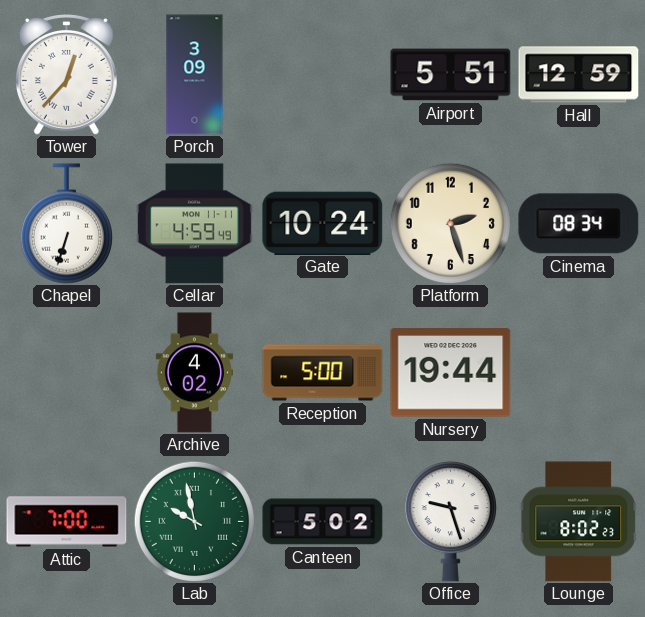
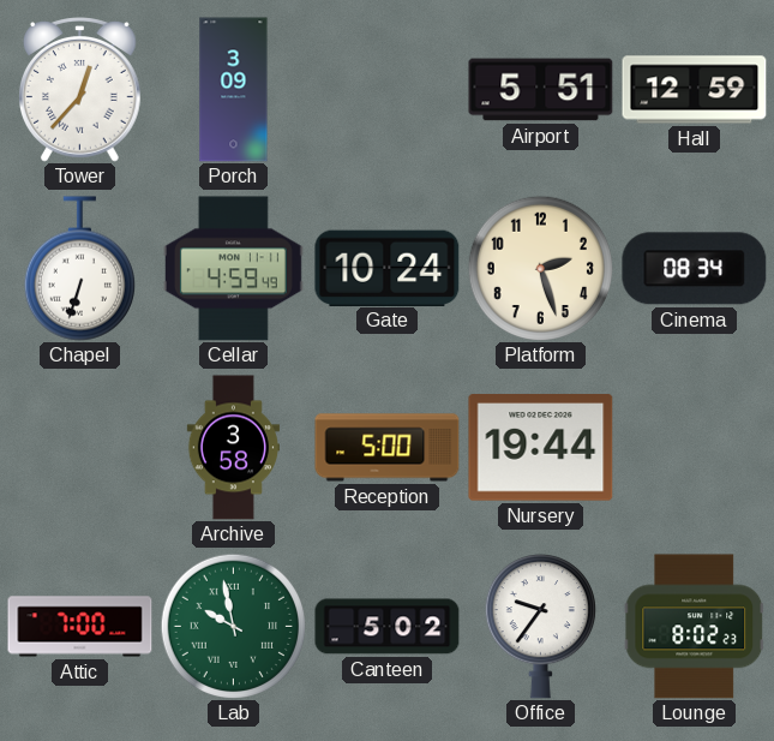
Archive: 4:02 -> 3:58
Office: 9:27 -> 9:36
